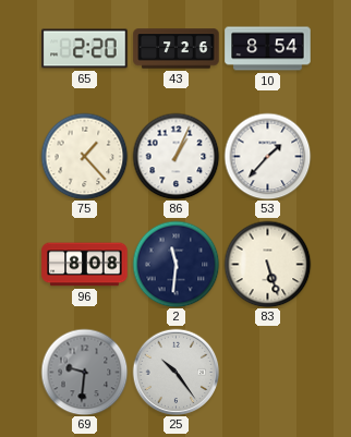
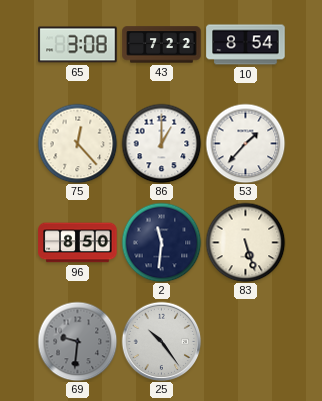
65: 2:20 -> 3:08
43: 7:26 -> 7:22
75: 1:23 -> 12:23
86: 1:04 -> 1:00
96: 8:08 -> 8:50
